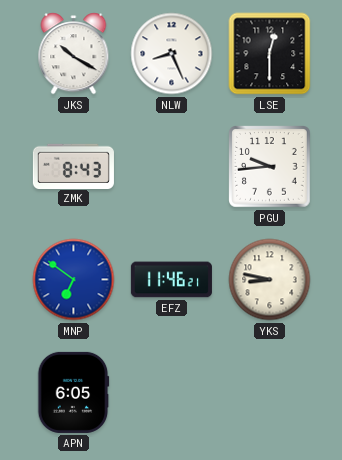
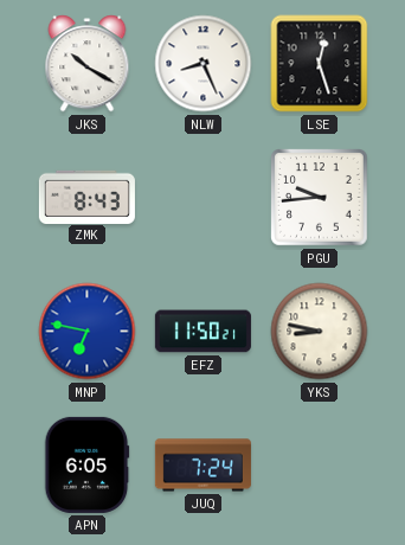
LSE: 12:30 -> 12:27
MNP: 6:51 -> 6:47
EFZ: 11:46 -> 11:50
JUQ: none -> 7:24
